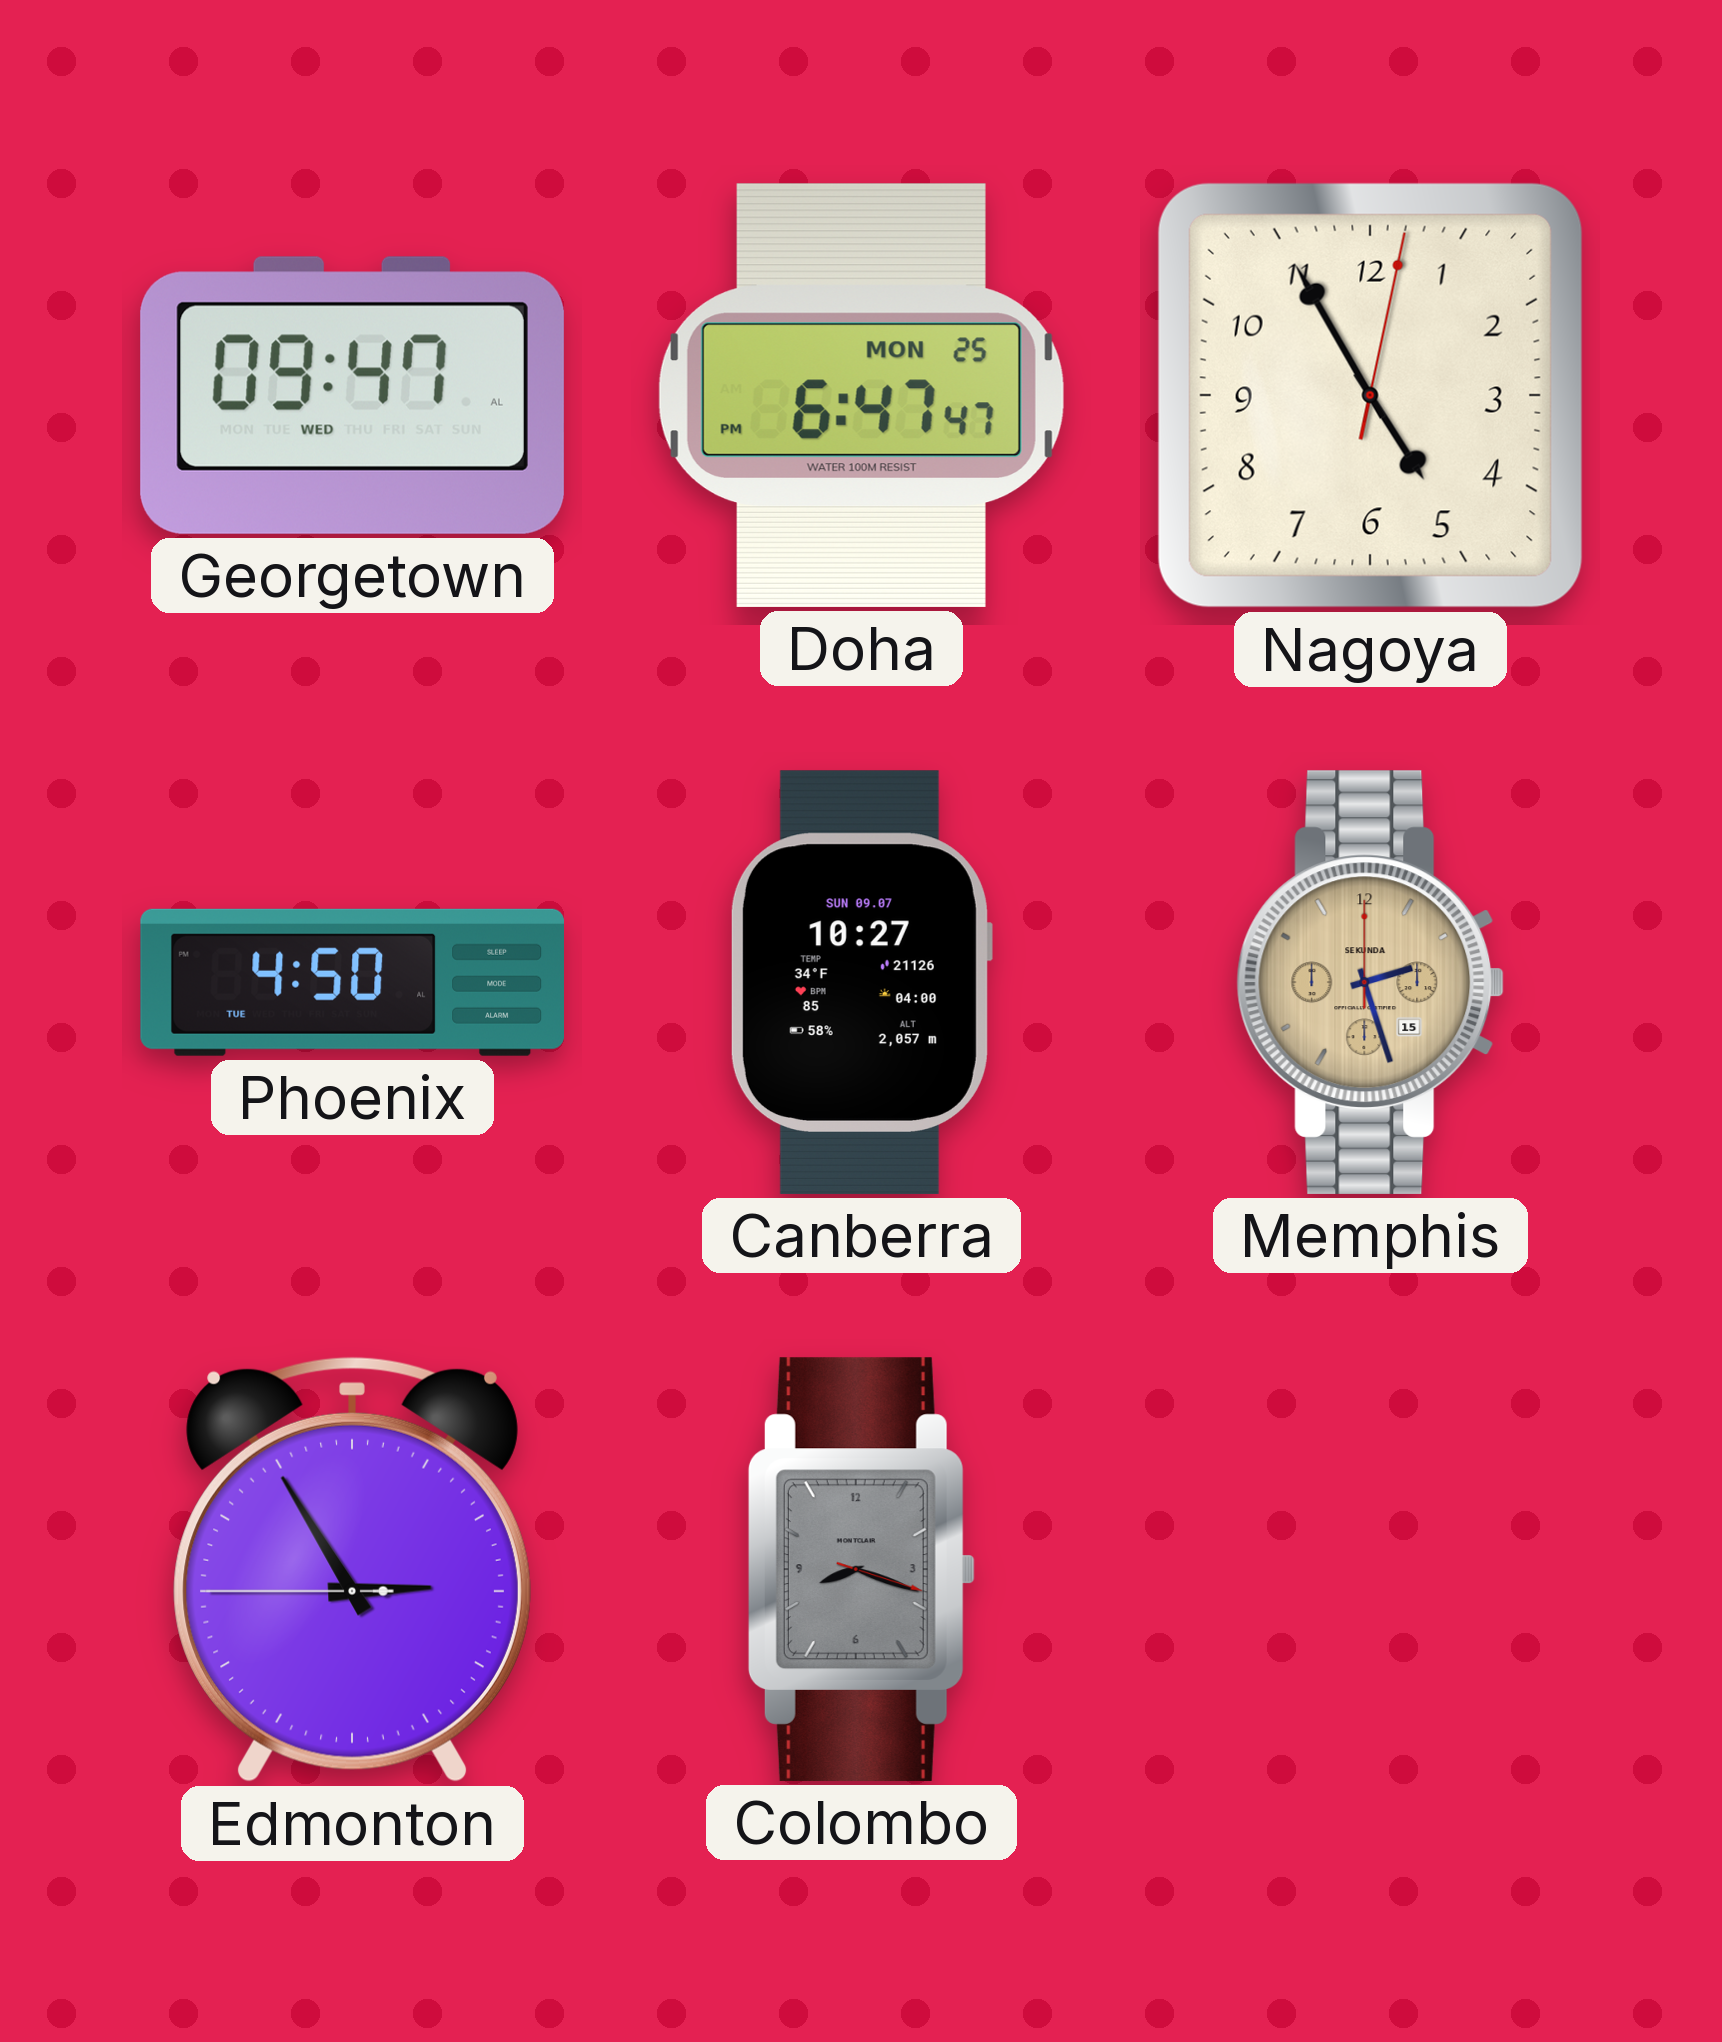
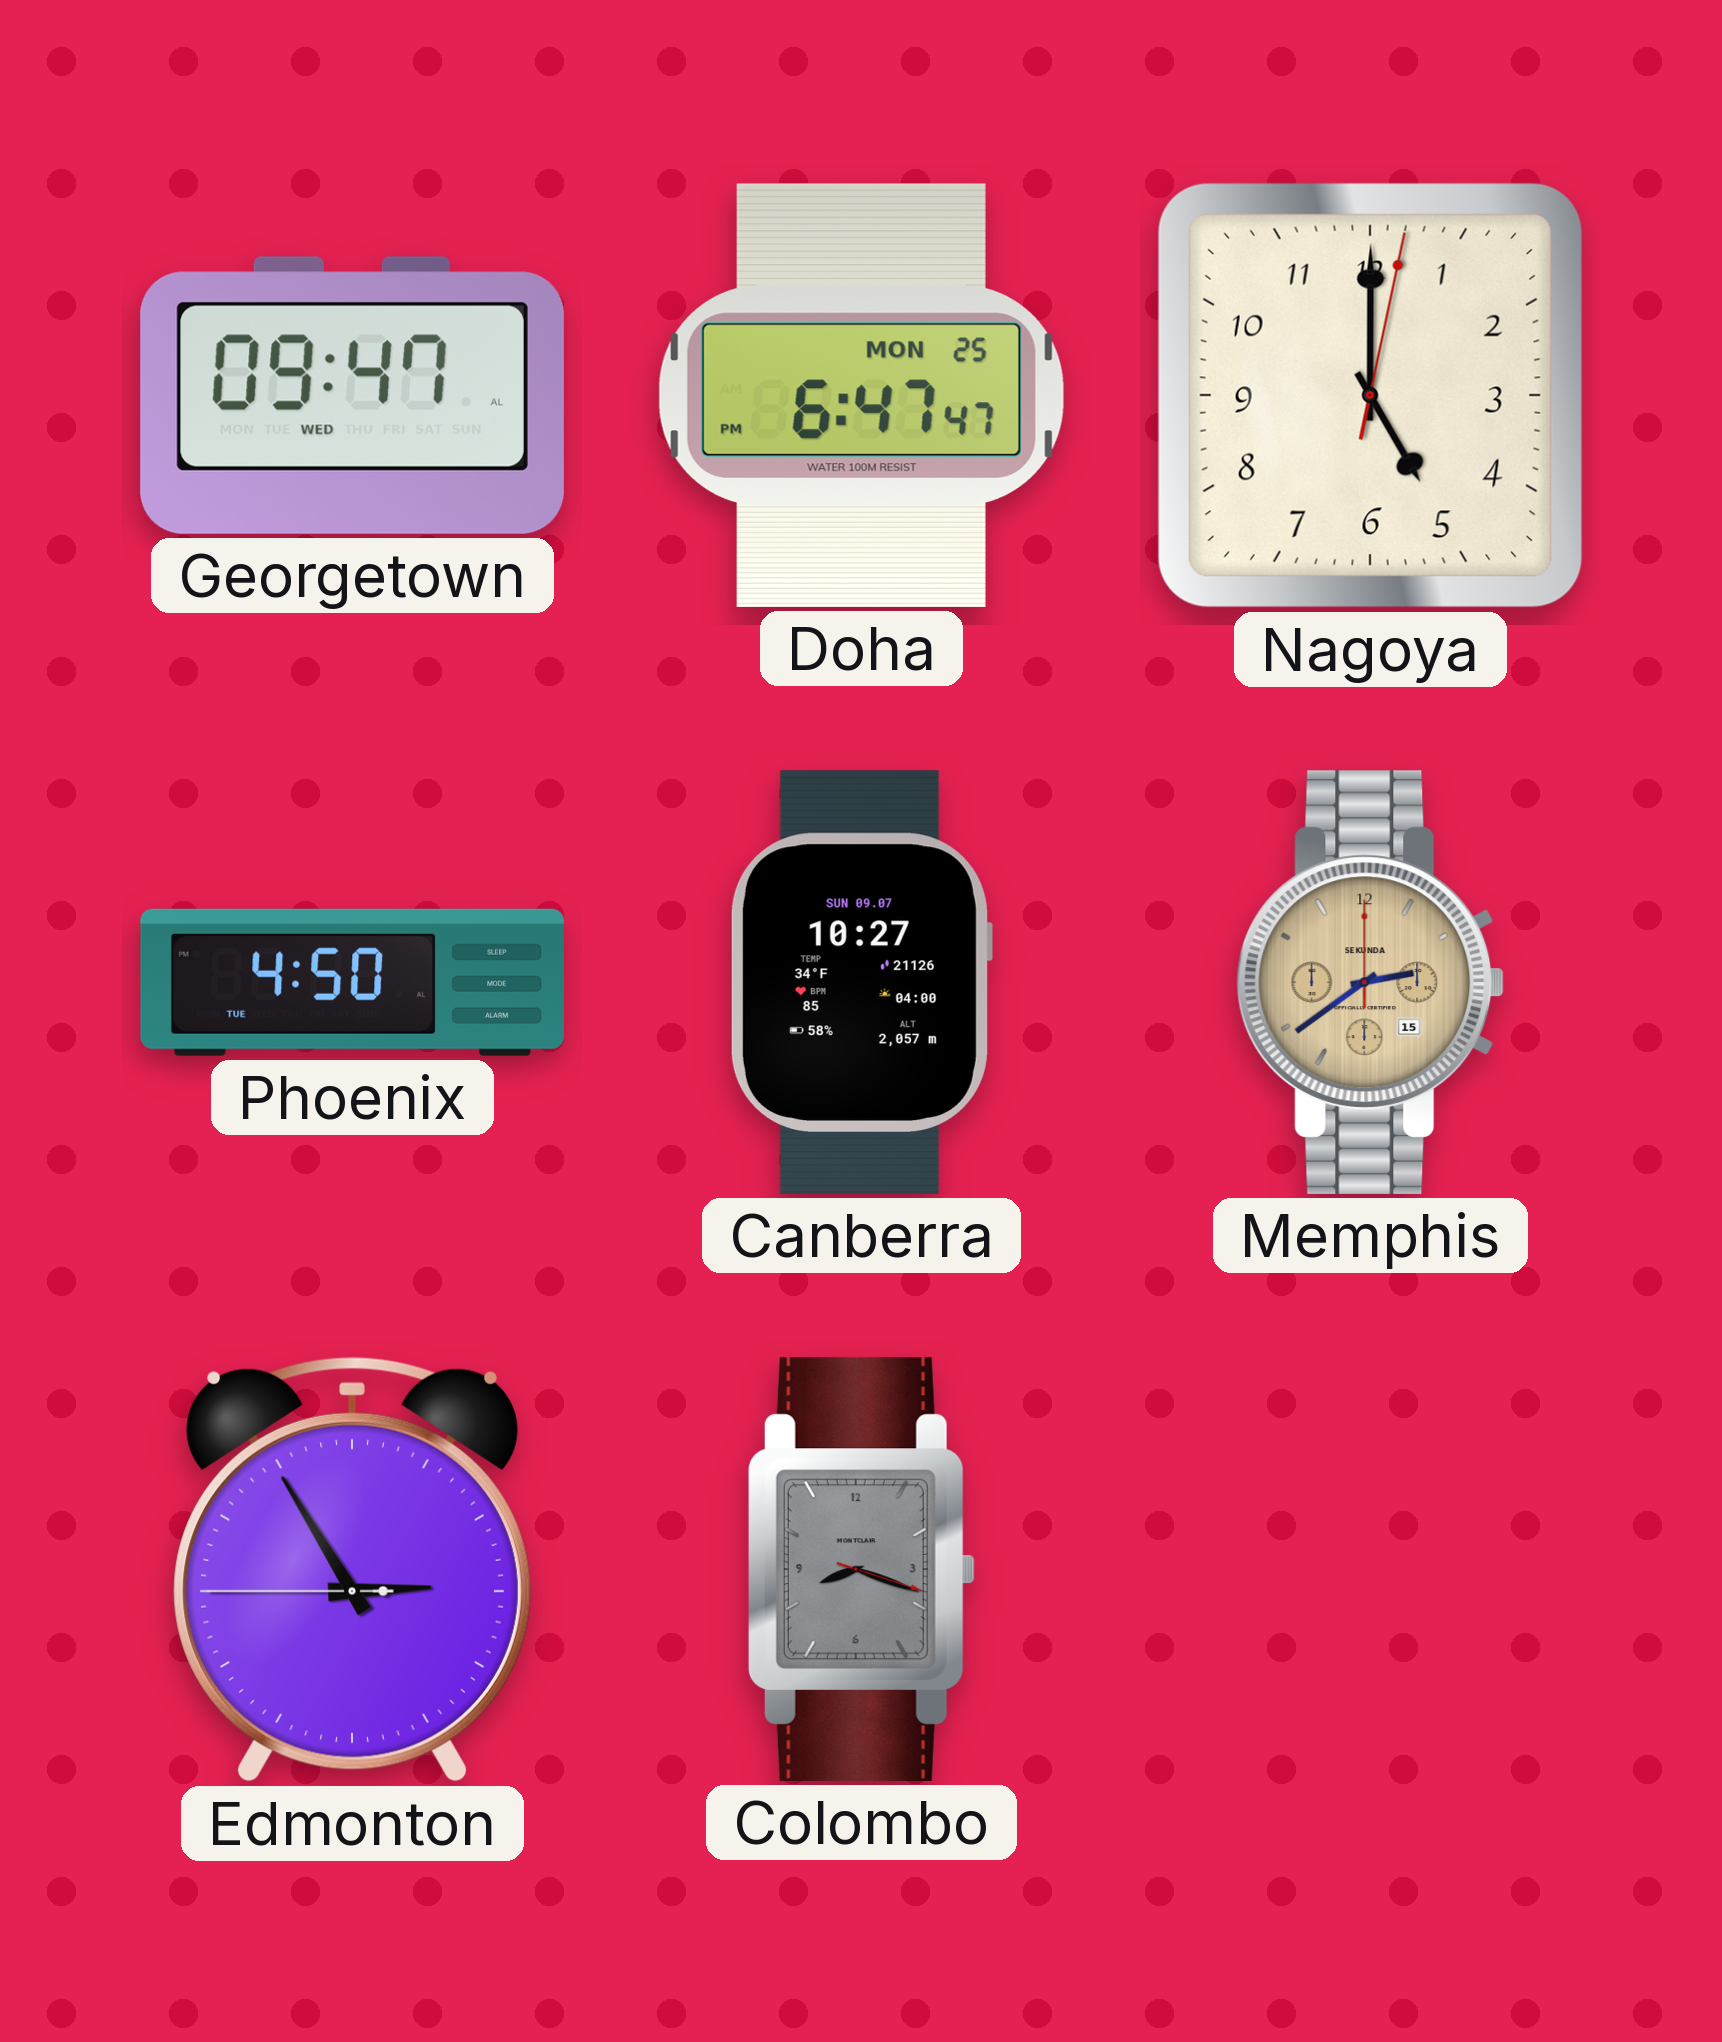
Nagoya: 4:55 -> 5:00
Memphis: 2:27 -> 2:39
